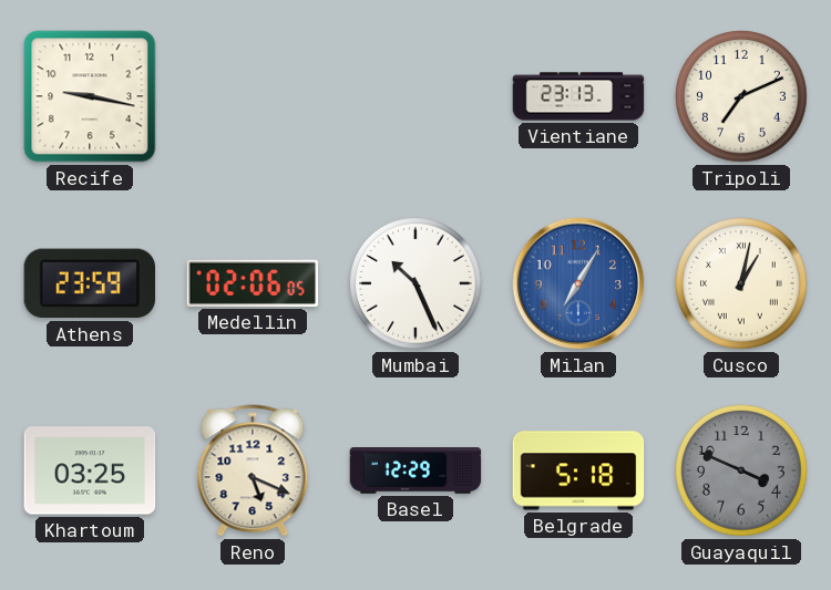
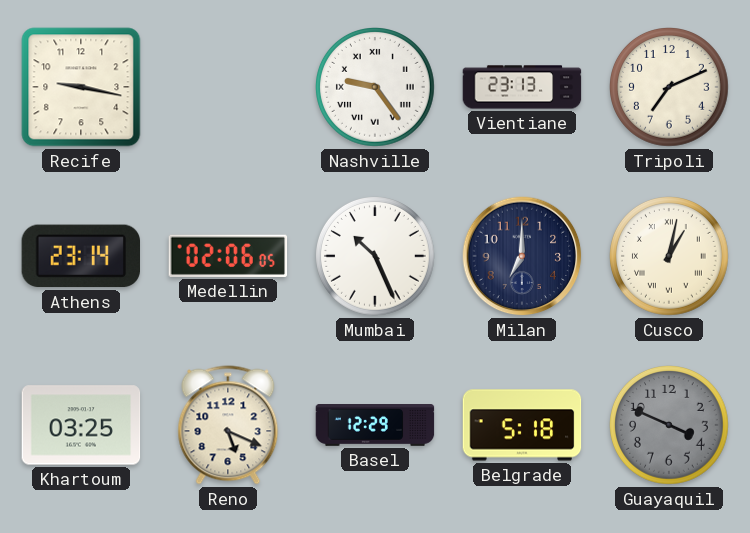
Nashville: none -> 9:24
Athens: 23:59 -> 23:14
Milan: 7:05 -> 7:00
Milan dial: blue -> navy
